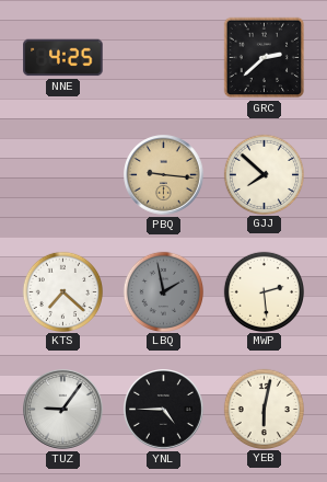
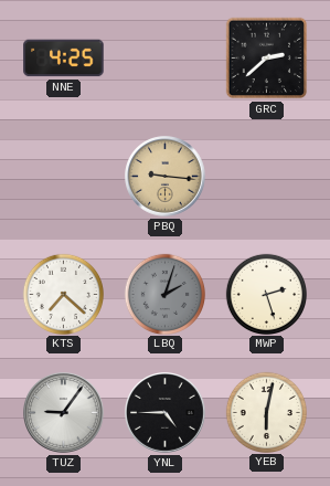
GJJ: 7:52 -> none
LBQ: 1:58 -> 2:03
MWP: 2:29 -> 2:27
